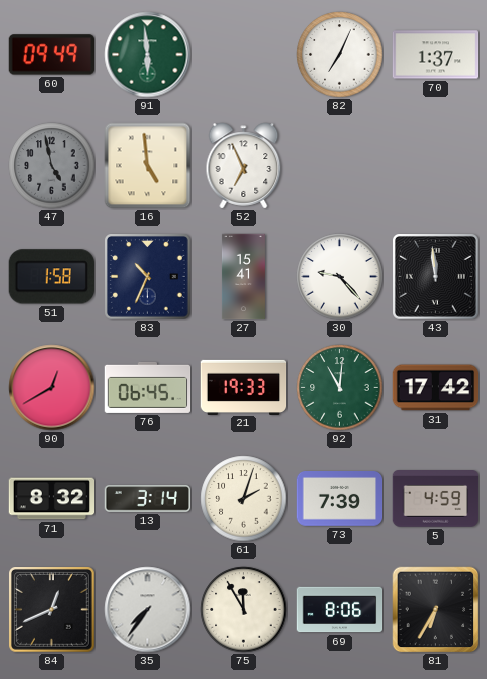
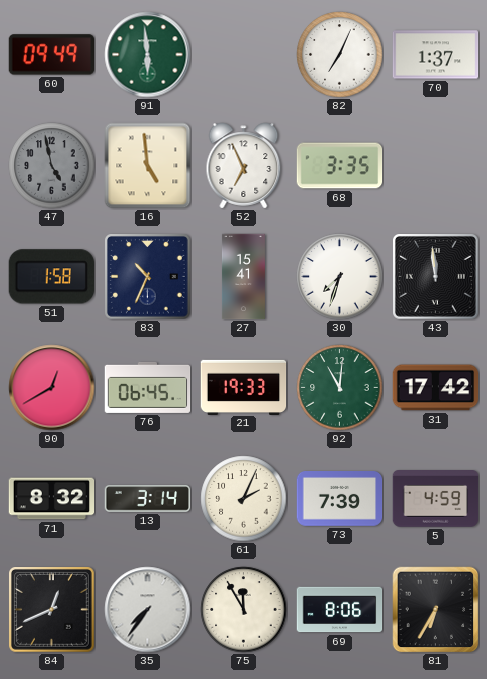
68: none -> 3:35
30: 9:23 -> 7:33
61: 2:03 -> 2:04
